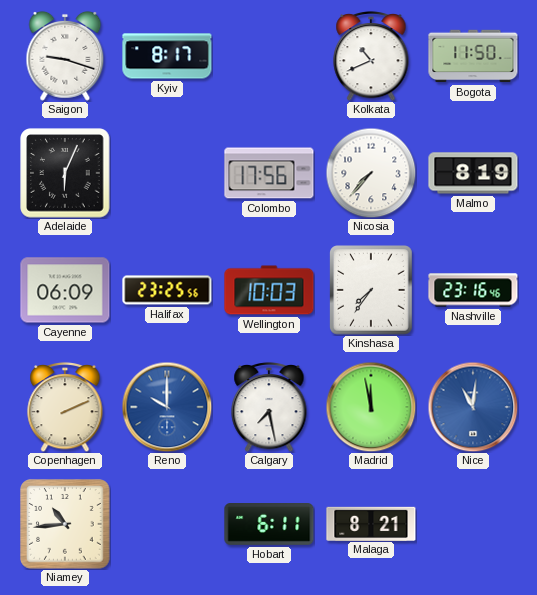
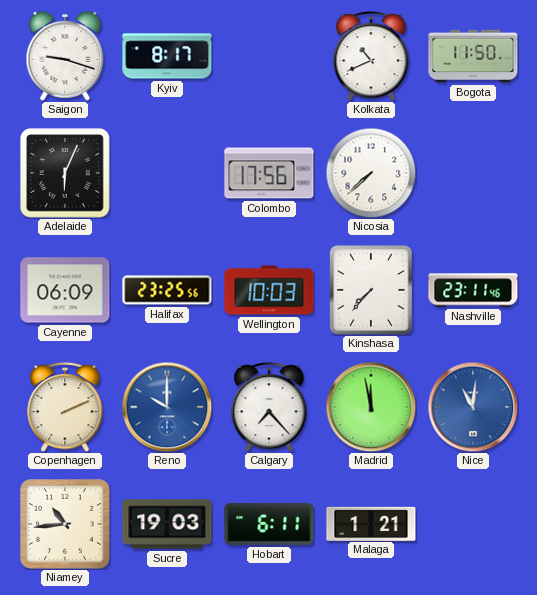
Nicosia: 7:37 -> 7:38
Malmo: 8:19 -> none
Kinshasa: 7:36 -> 7:37
Nashville: 23:16 -> 23:11
Calgary: 7:28 -> 7:23
Sucre: none -> 19:03
Malaga: 8:21 -> 1:21
